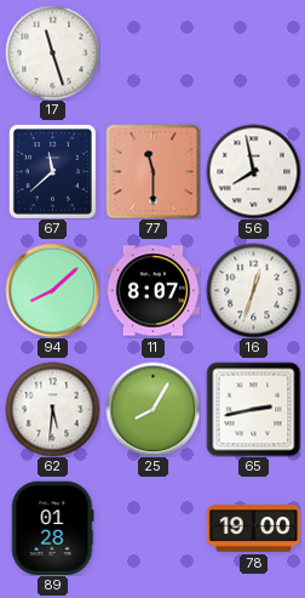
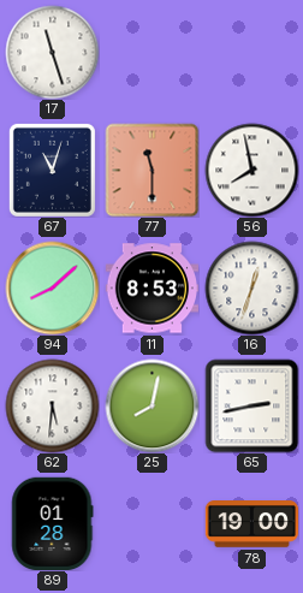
67: 11:38 -> 11:03
11: 8:07 -> 8:53
25: 8:05 -> 8:02
